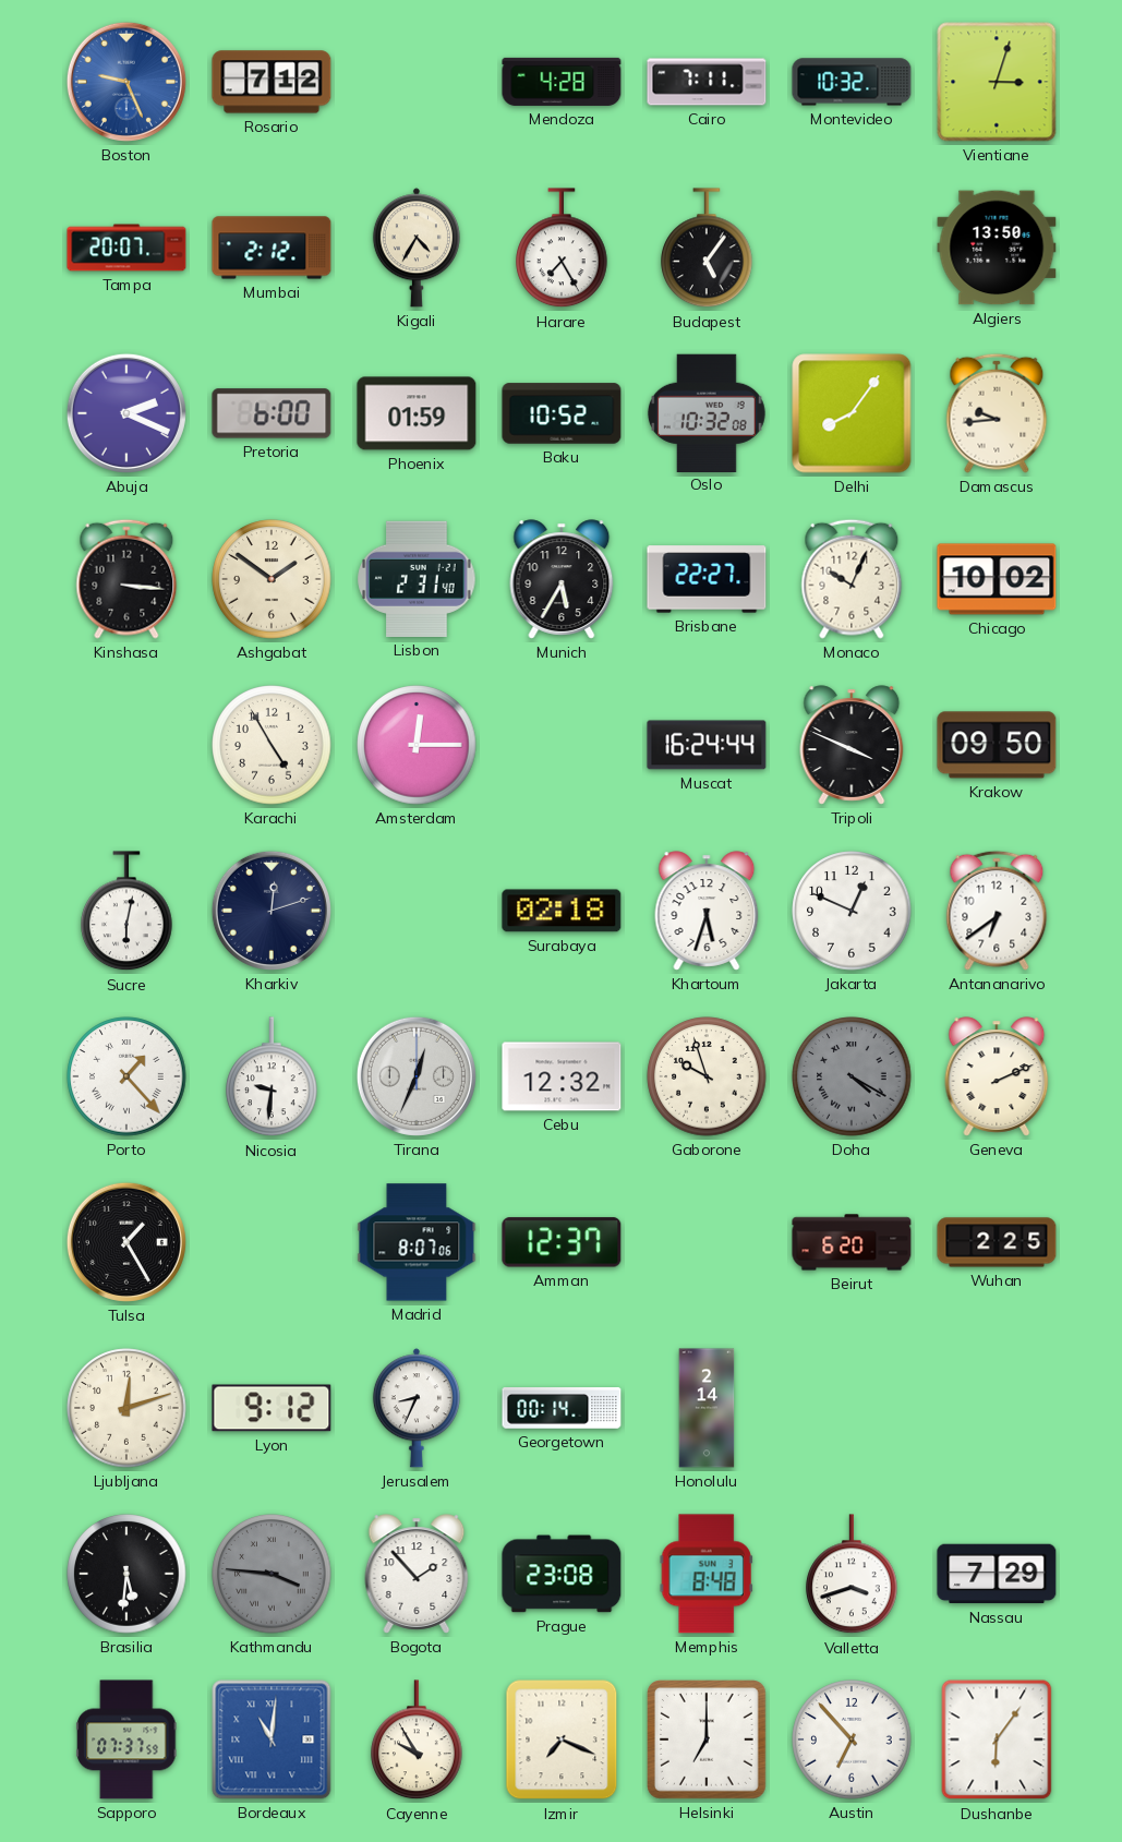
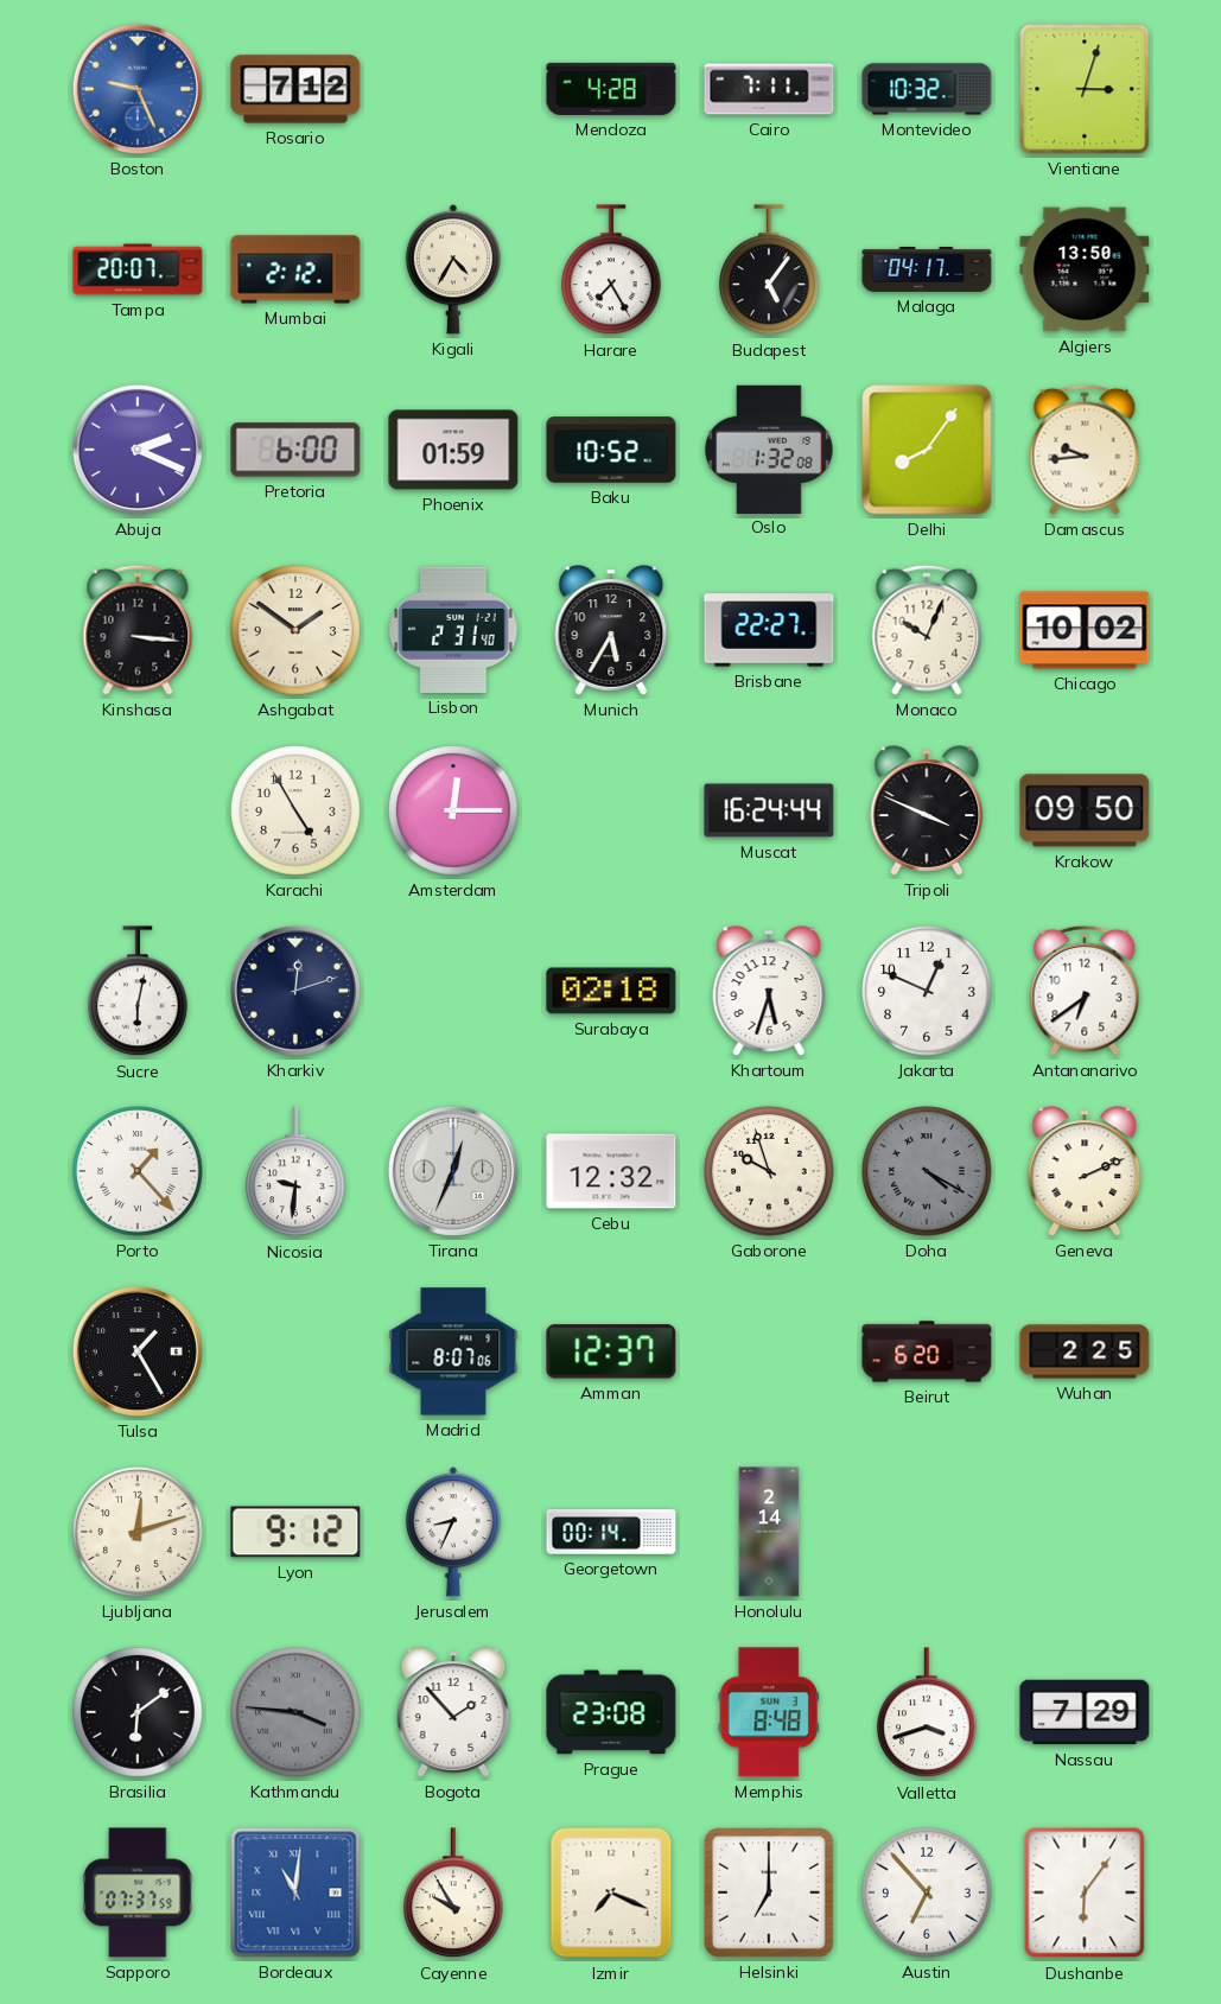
Malaga: none -> 04:17
Oslo: 10:32 -> 1:32
Brasilia: 5:31 -> 6:09
